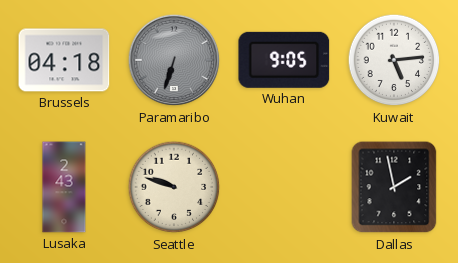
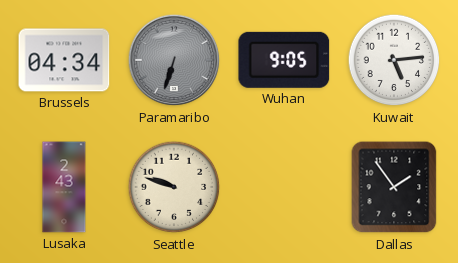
Brussels: 04:18 -> 04:34
Dallas: 1:58 -> 1:54
